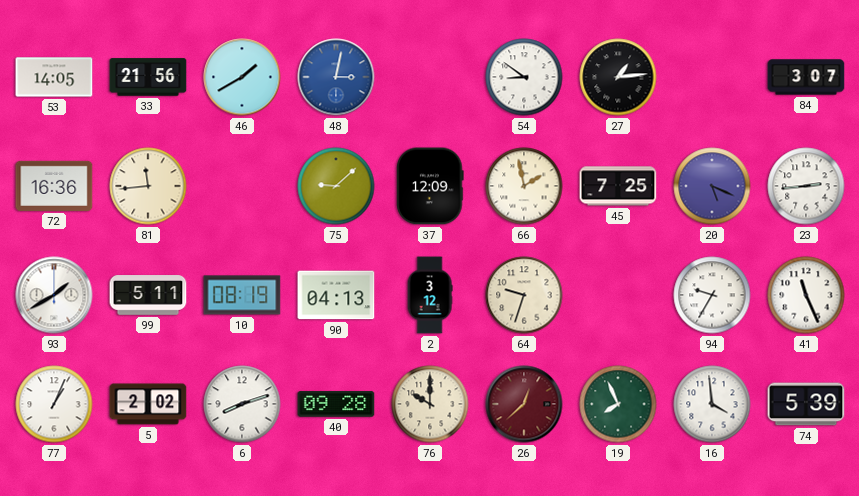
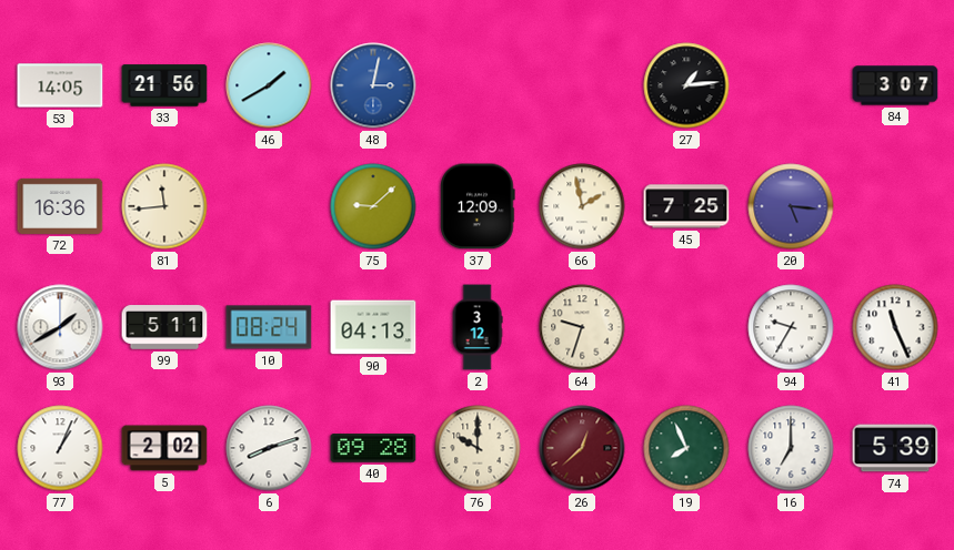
54: 8:51 -> none
20: 5:19 -> 5:16
23: 2:44 -> none
10: 08:19 -> 08:24
16: 3:59 -> 7:00
